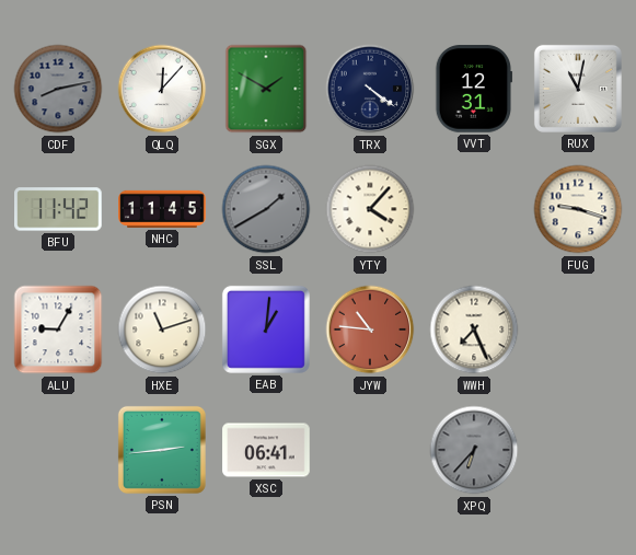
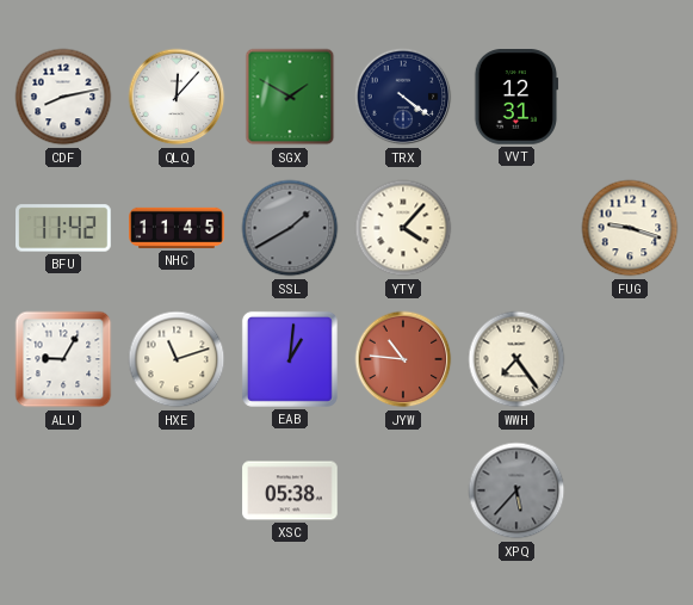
CDF dial: grey -> white
RUX: 11:02 -> none
WWH: 7:26 -> 7:24
PSN: 2:44 -> none
XSC: 06:41 -> 05:38
XPQ: 6:37 -> 5:37
